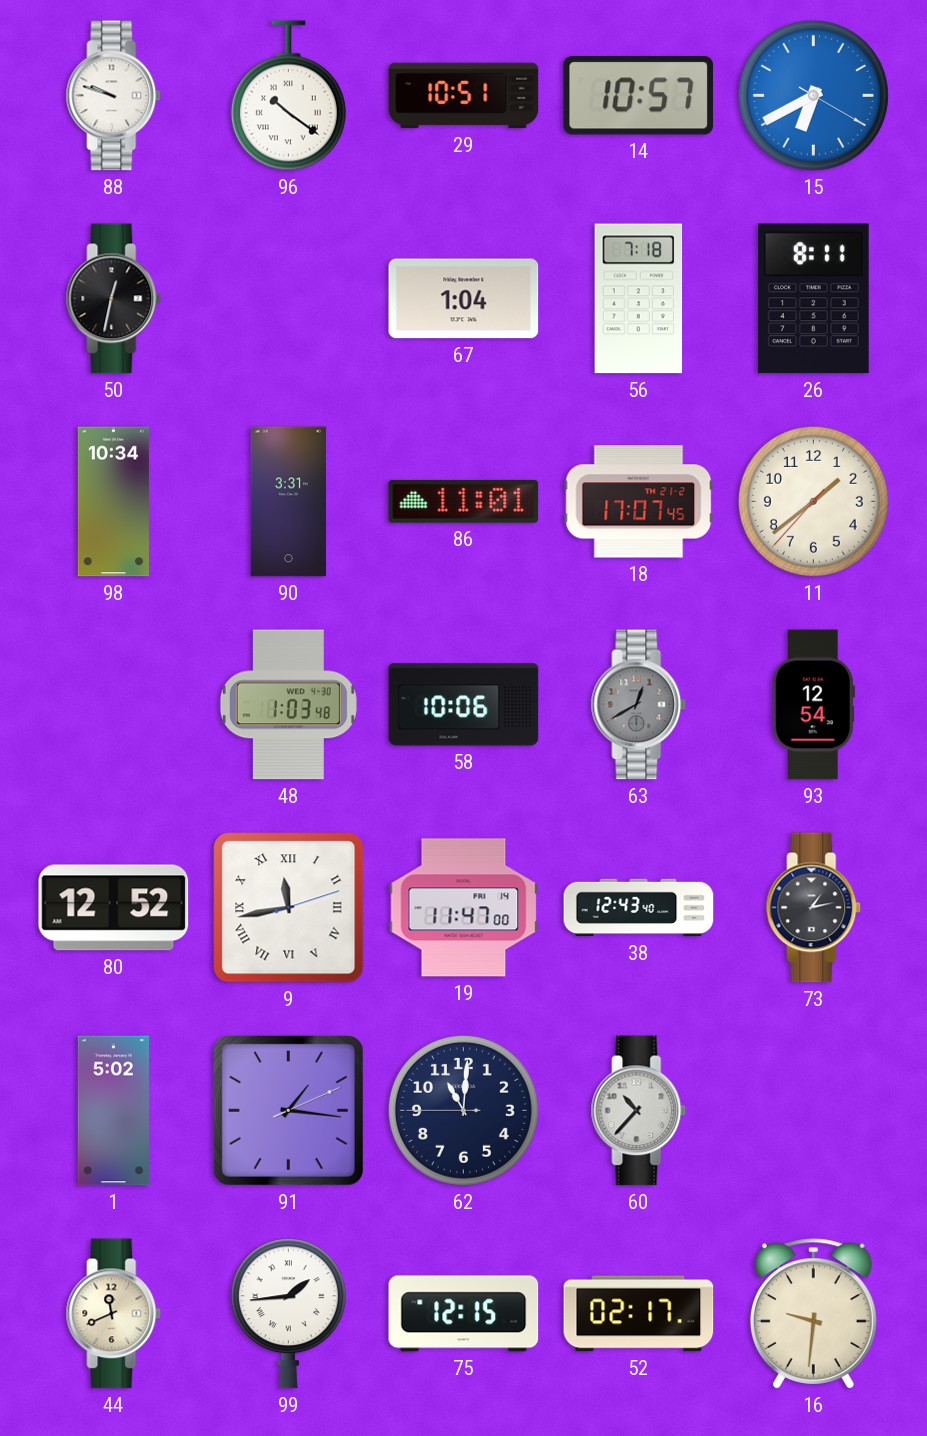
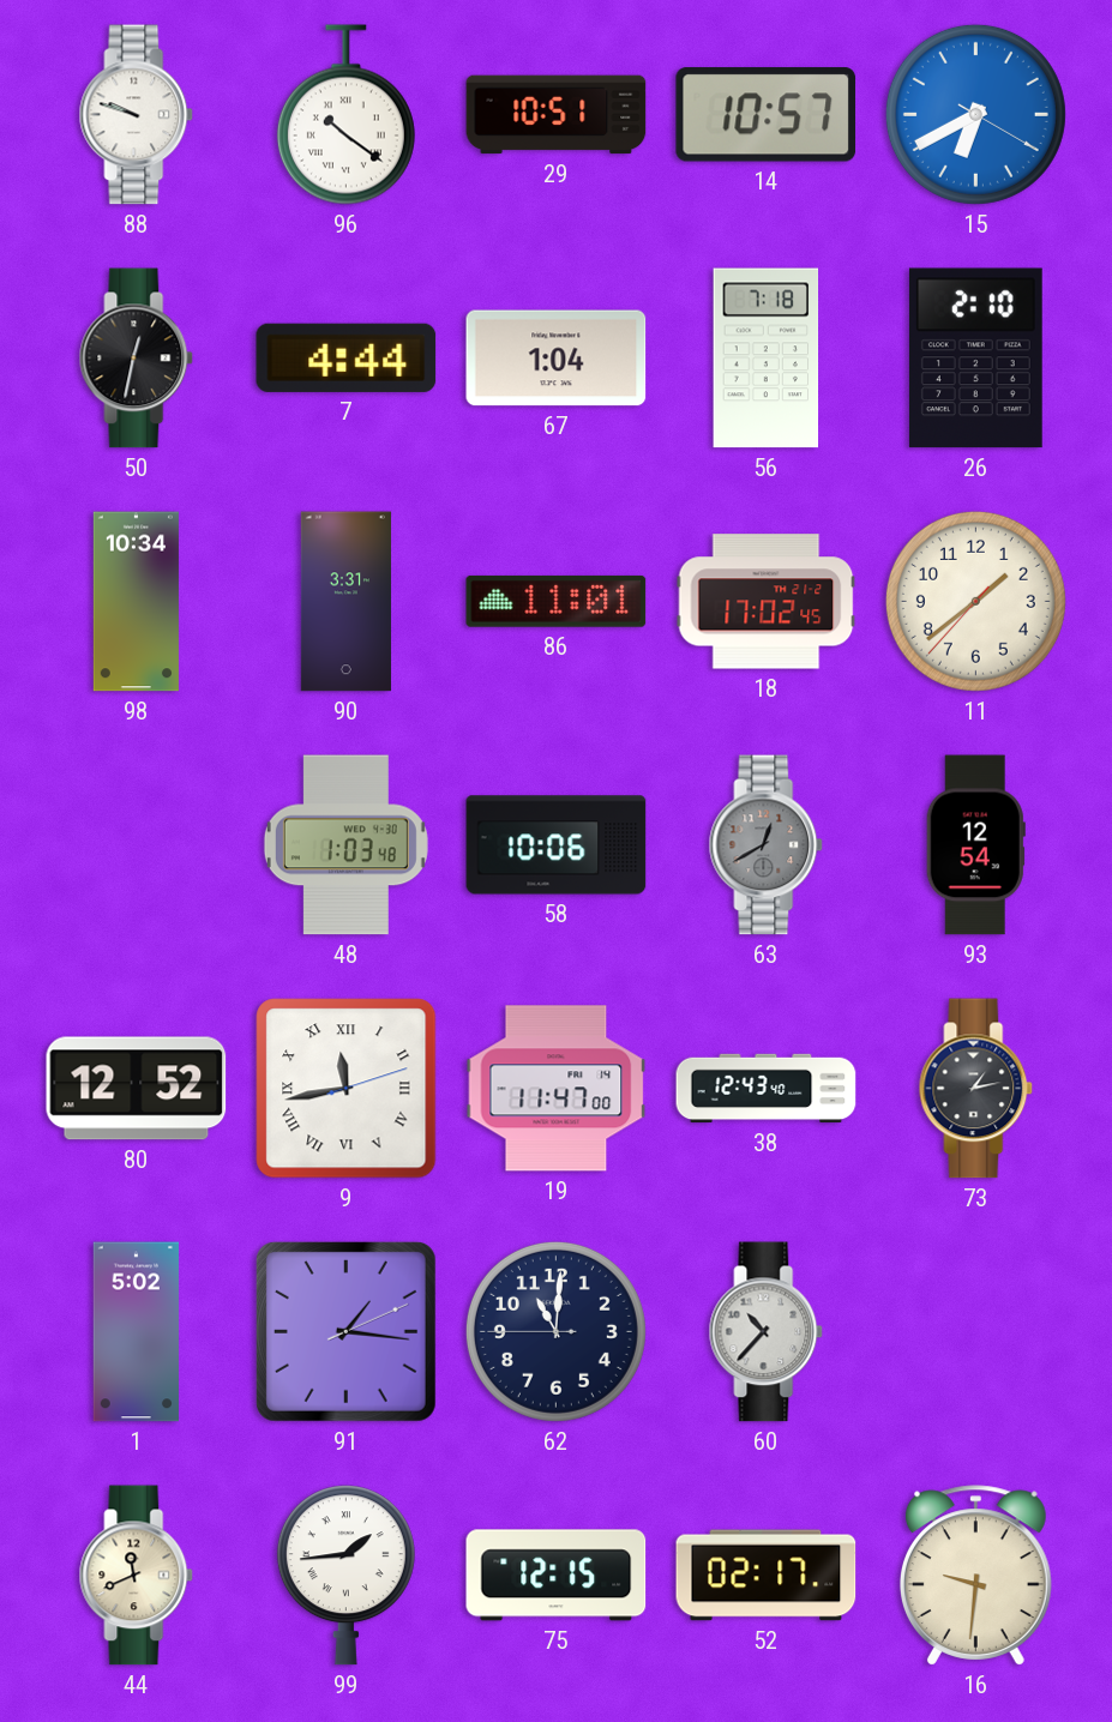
7: none -> 4:44
26: 8:11 -> 2:10
18: 17:07 -> 17:02
